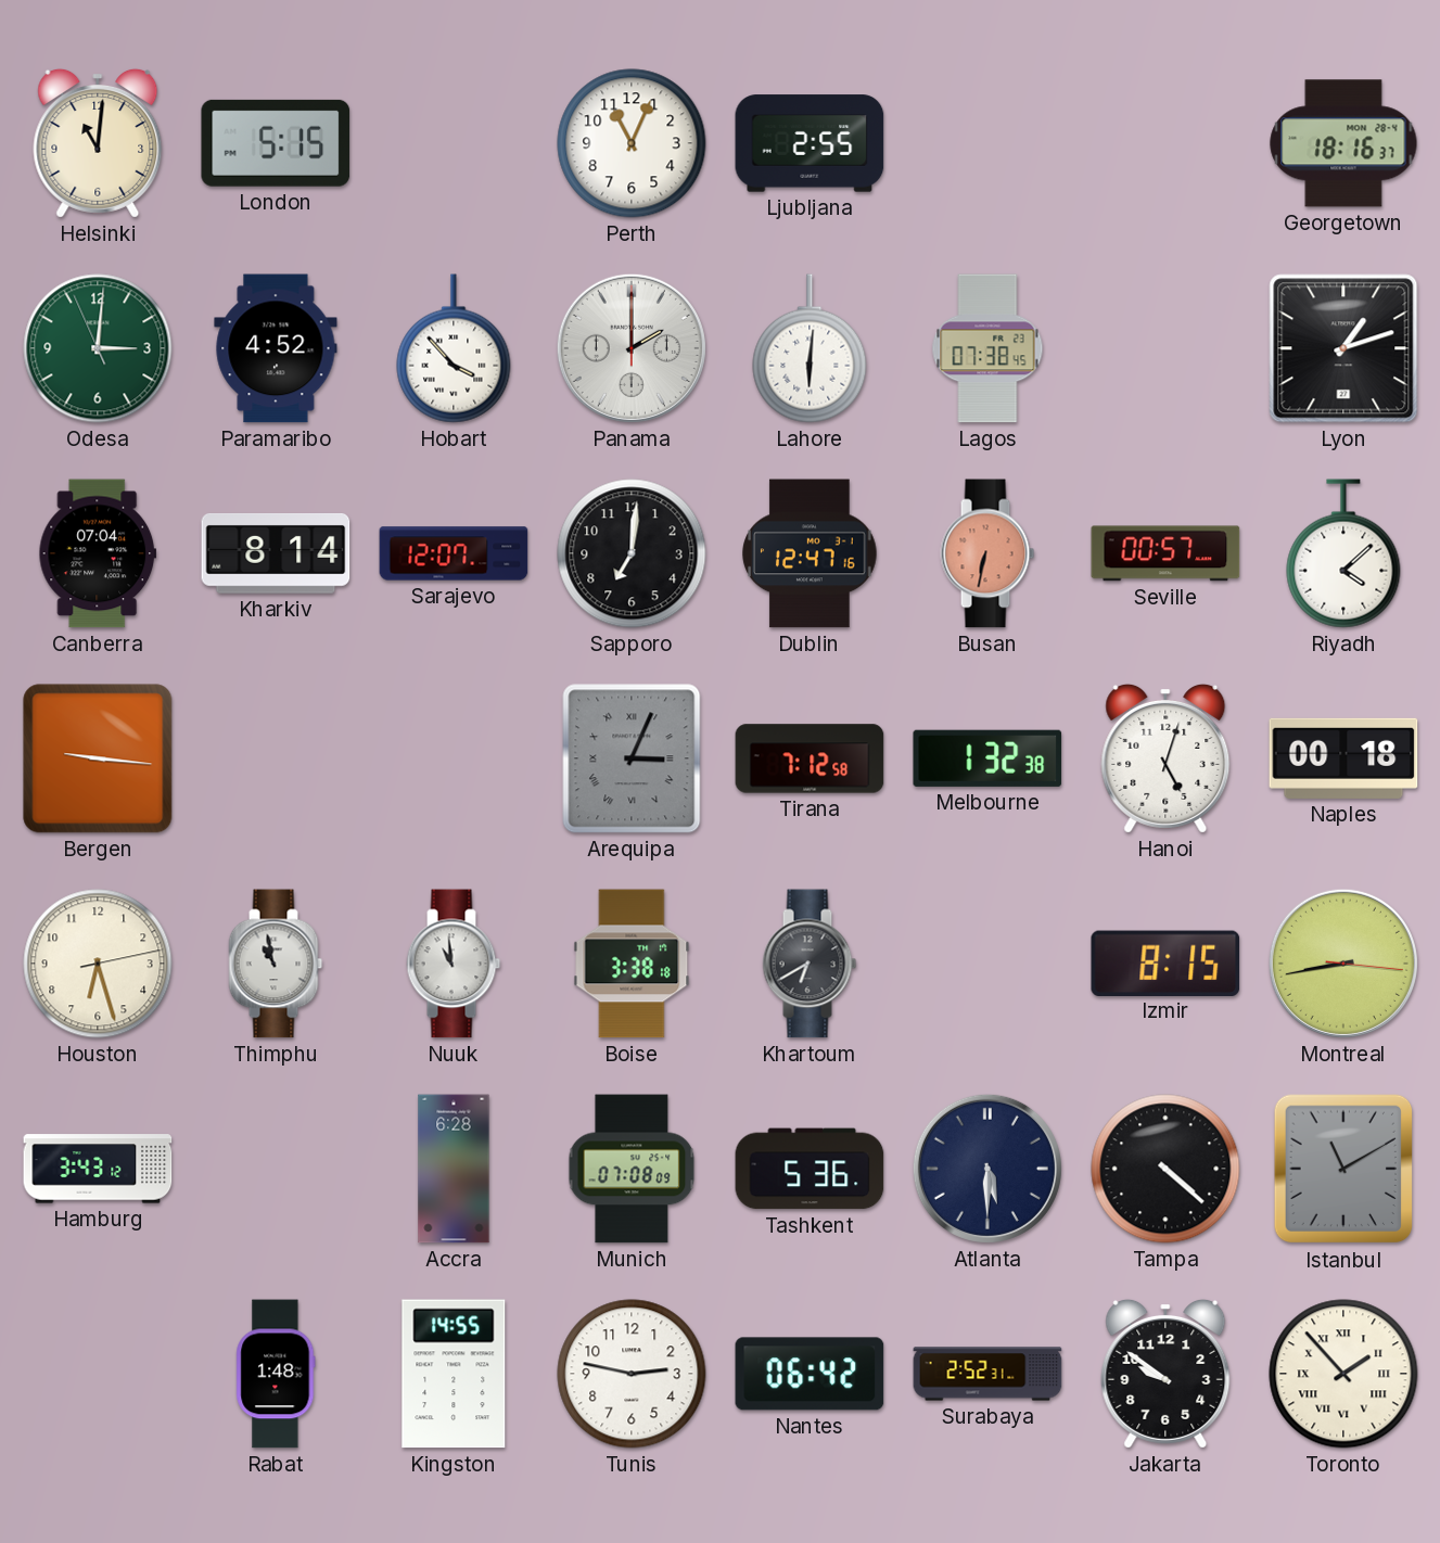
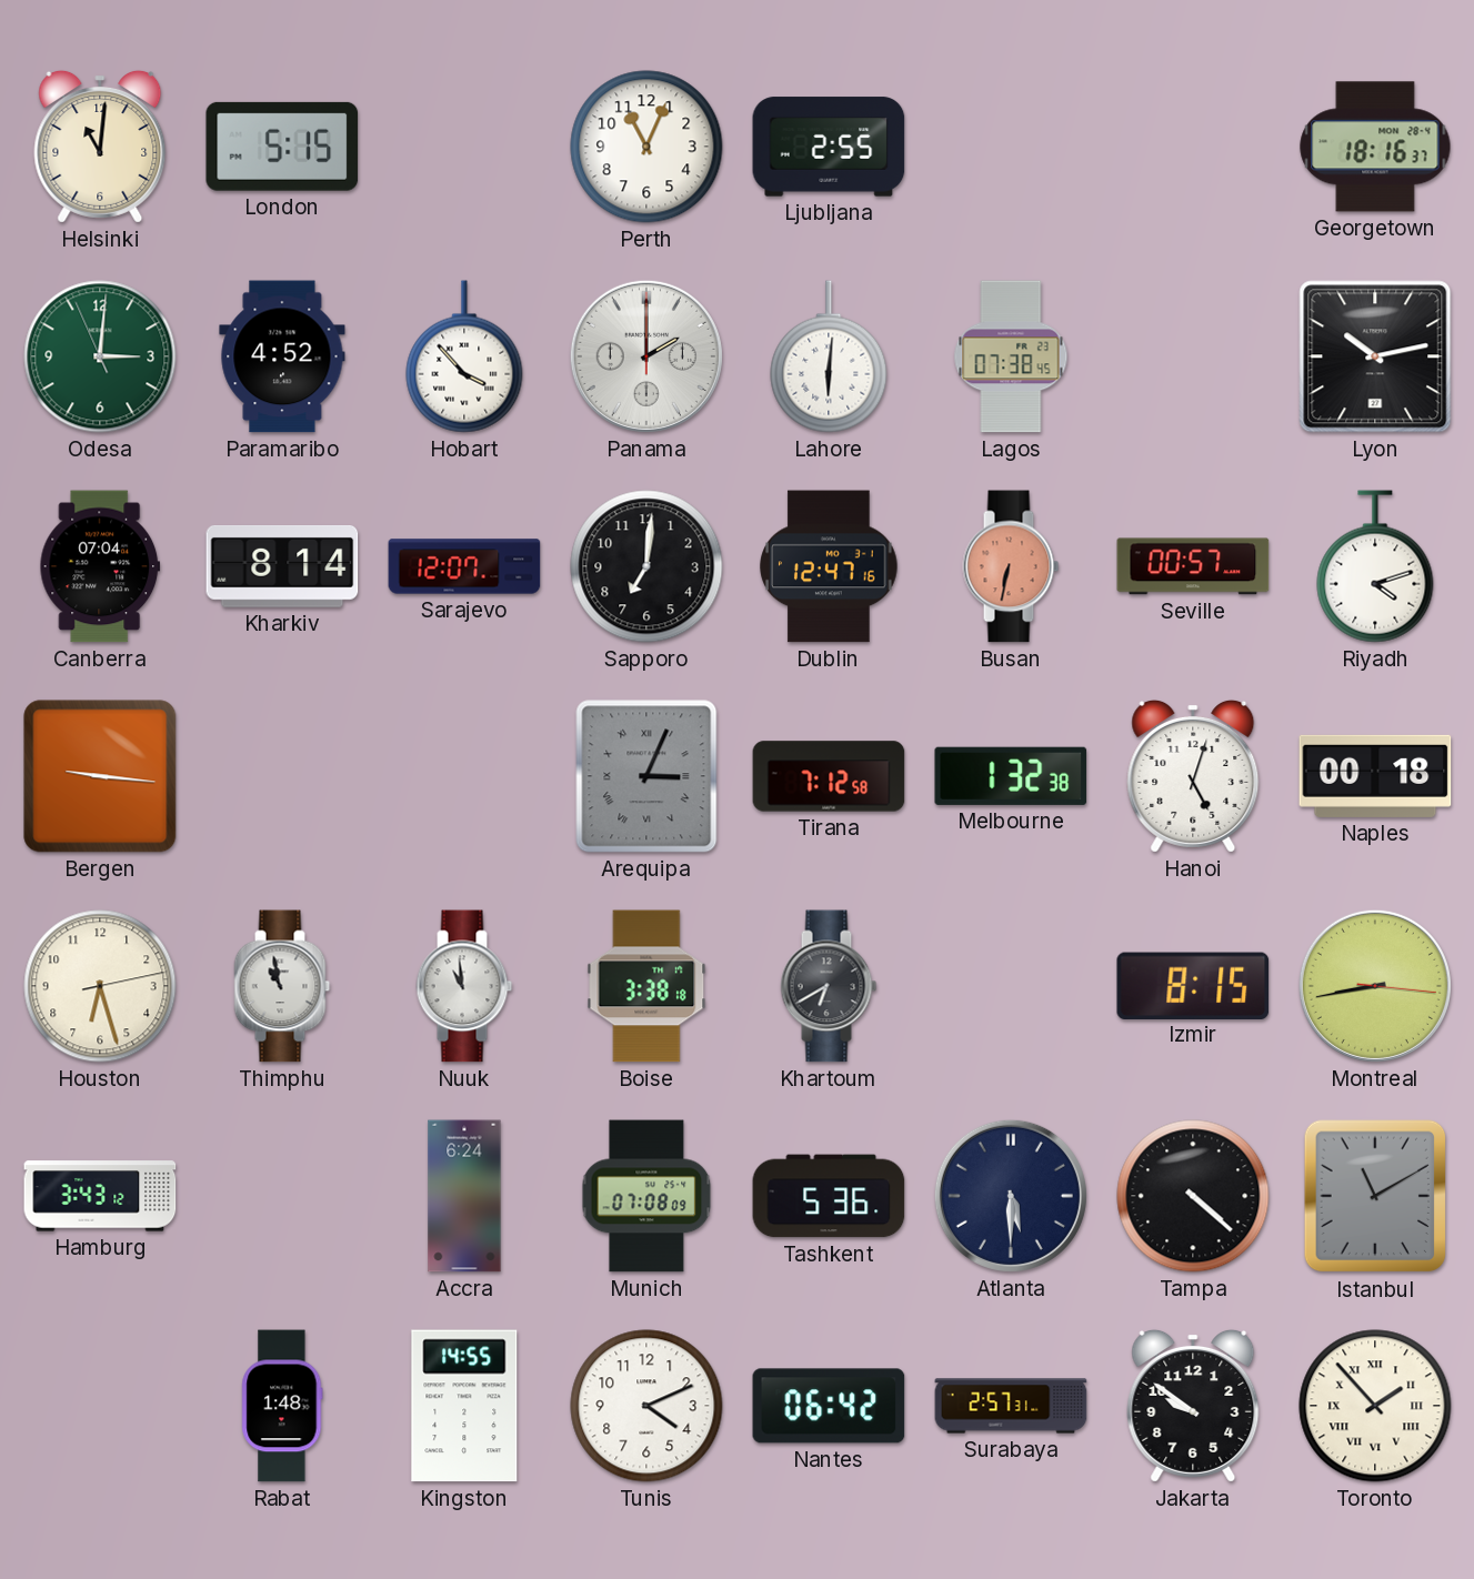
Lyon: 1:12 -> 10:13
Riyadh: 4:08 -> 4:12
Accra: 6:28 -> 6:24
Tunis: 2:47 -> 4:11
Surabaya: 2:52 -> 2:57
